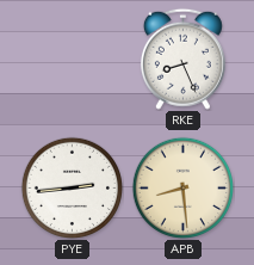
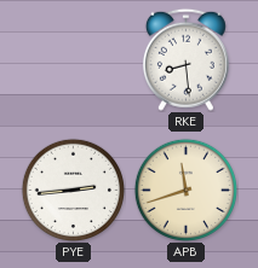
RKE: 8:26 -> 8:29
APB: 8:29 -> 11:42
